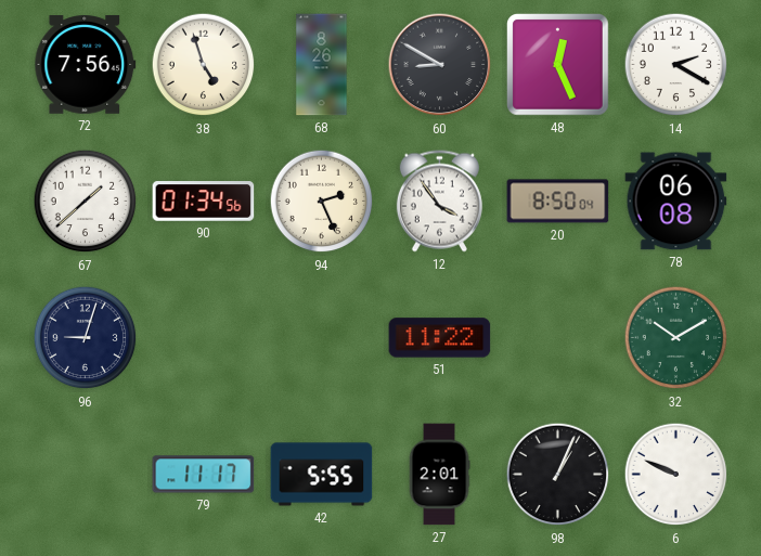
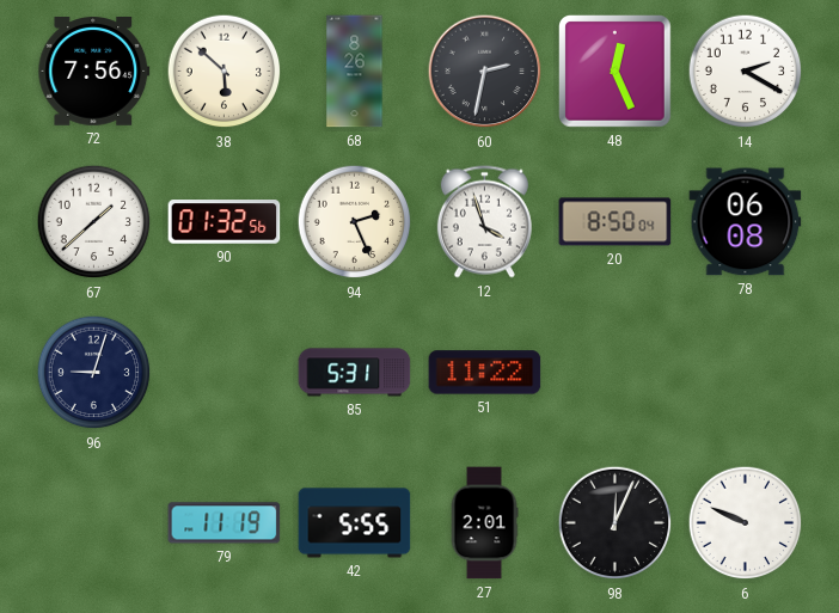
38: 4:57 -> 5:52
60: 8:50 -> 2:32
90: 01:34 -> 01:32
12: 3:54 -> 3:57
85: none -> 5:31
32: 10:10 -> none
79: 11:17 -> 11:19
98: 1:04 -> 12:04
